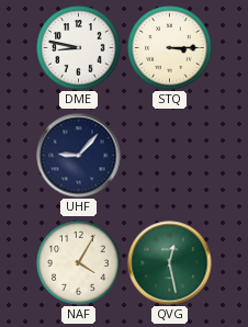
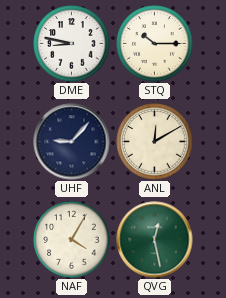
STQ: 3:15 -> 10:15
ANL: none -> 12:10
